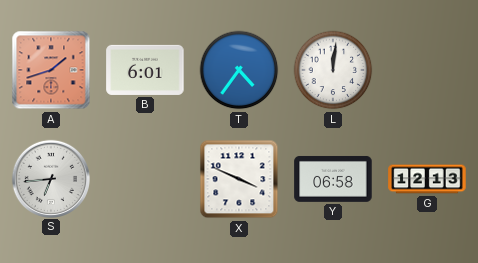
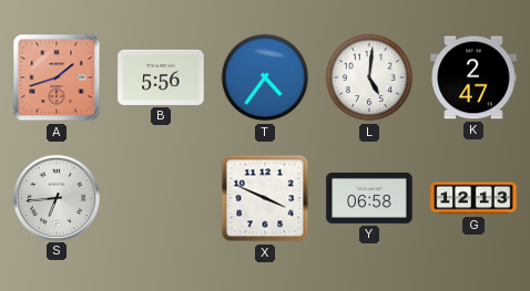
B: 6:01 -> 5:56
L: 12:01 -> 5:01
K: none -> 2:47
